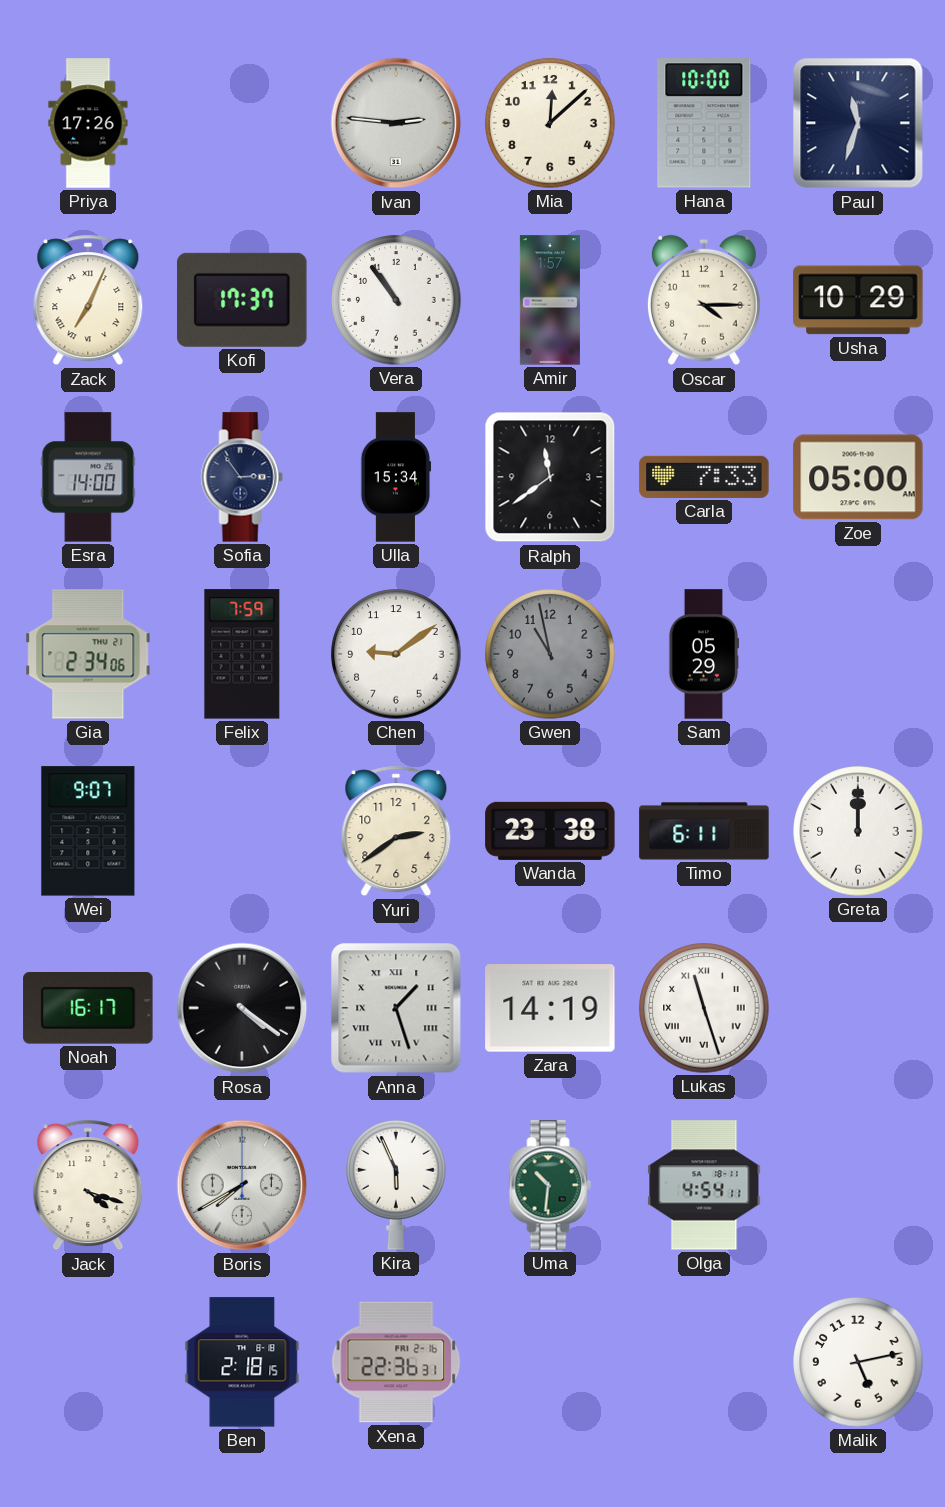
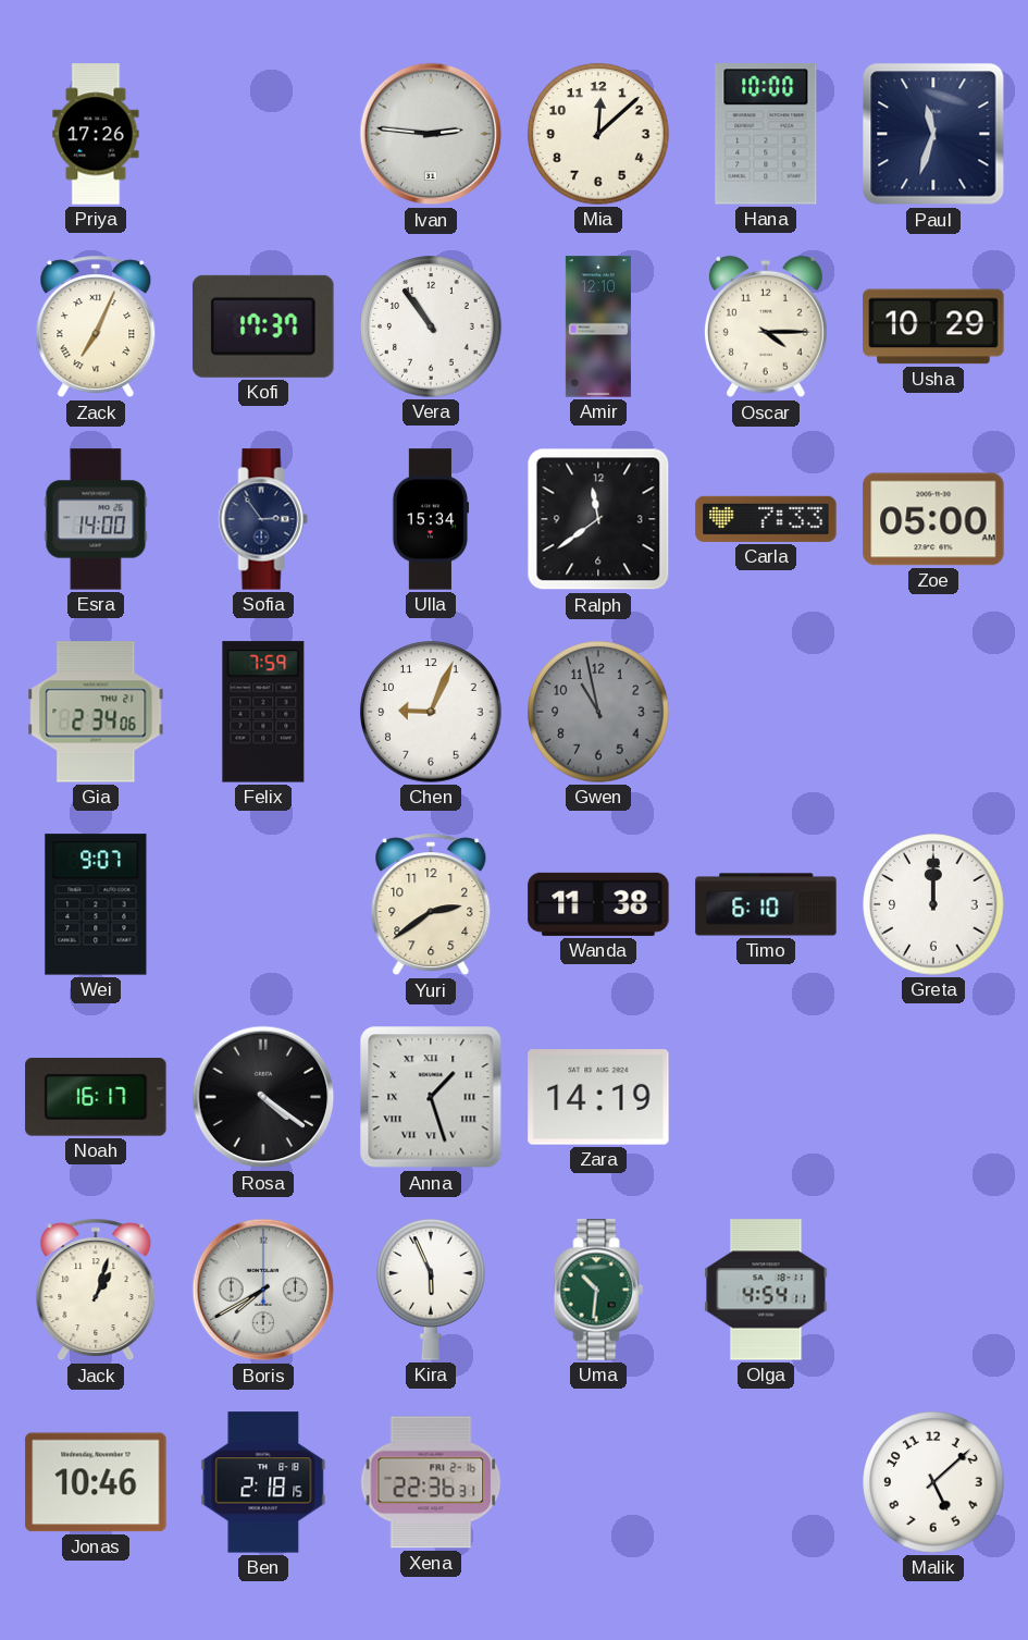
Amir: 1:57 -> 12:10
Chen: 9:09 -> 9:04
Sam: 05:29 -> none
Wanda: 23:38 -> 11:38
Timo: 6:11 -> 6:10
Lukas: 11:27 -> none
Jack: 4:18 -> 1:03
Jonas: none -> 10:46
Malik: 5:13 -> 5:08
